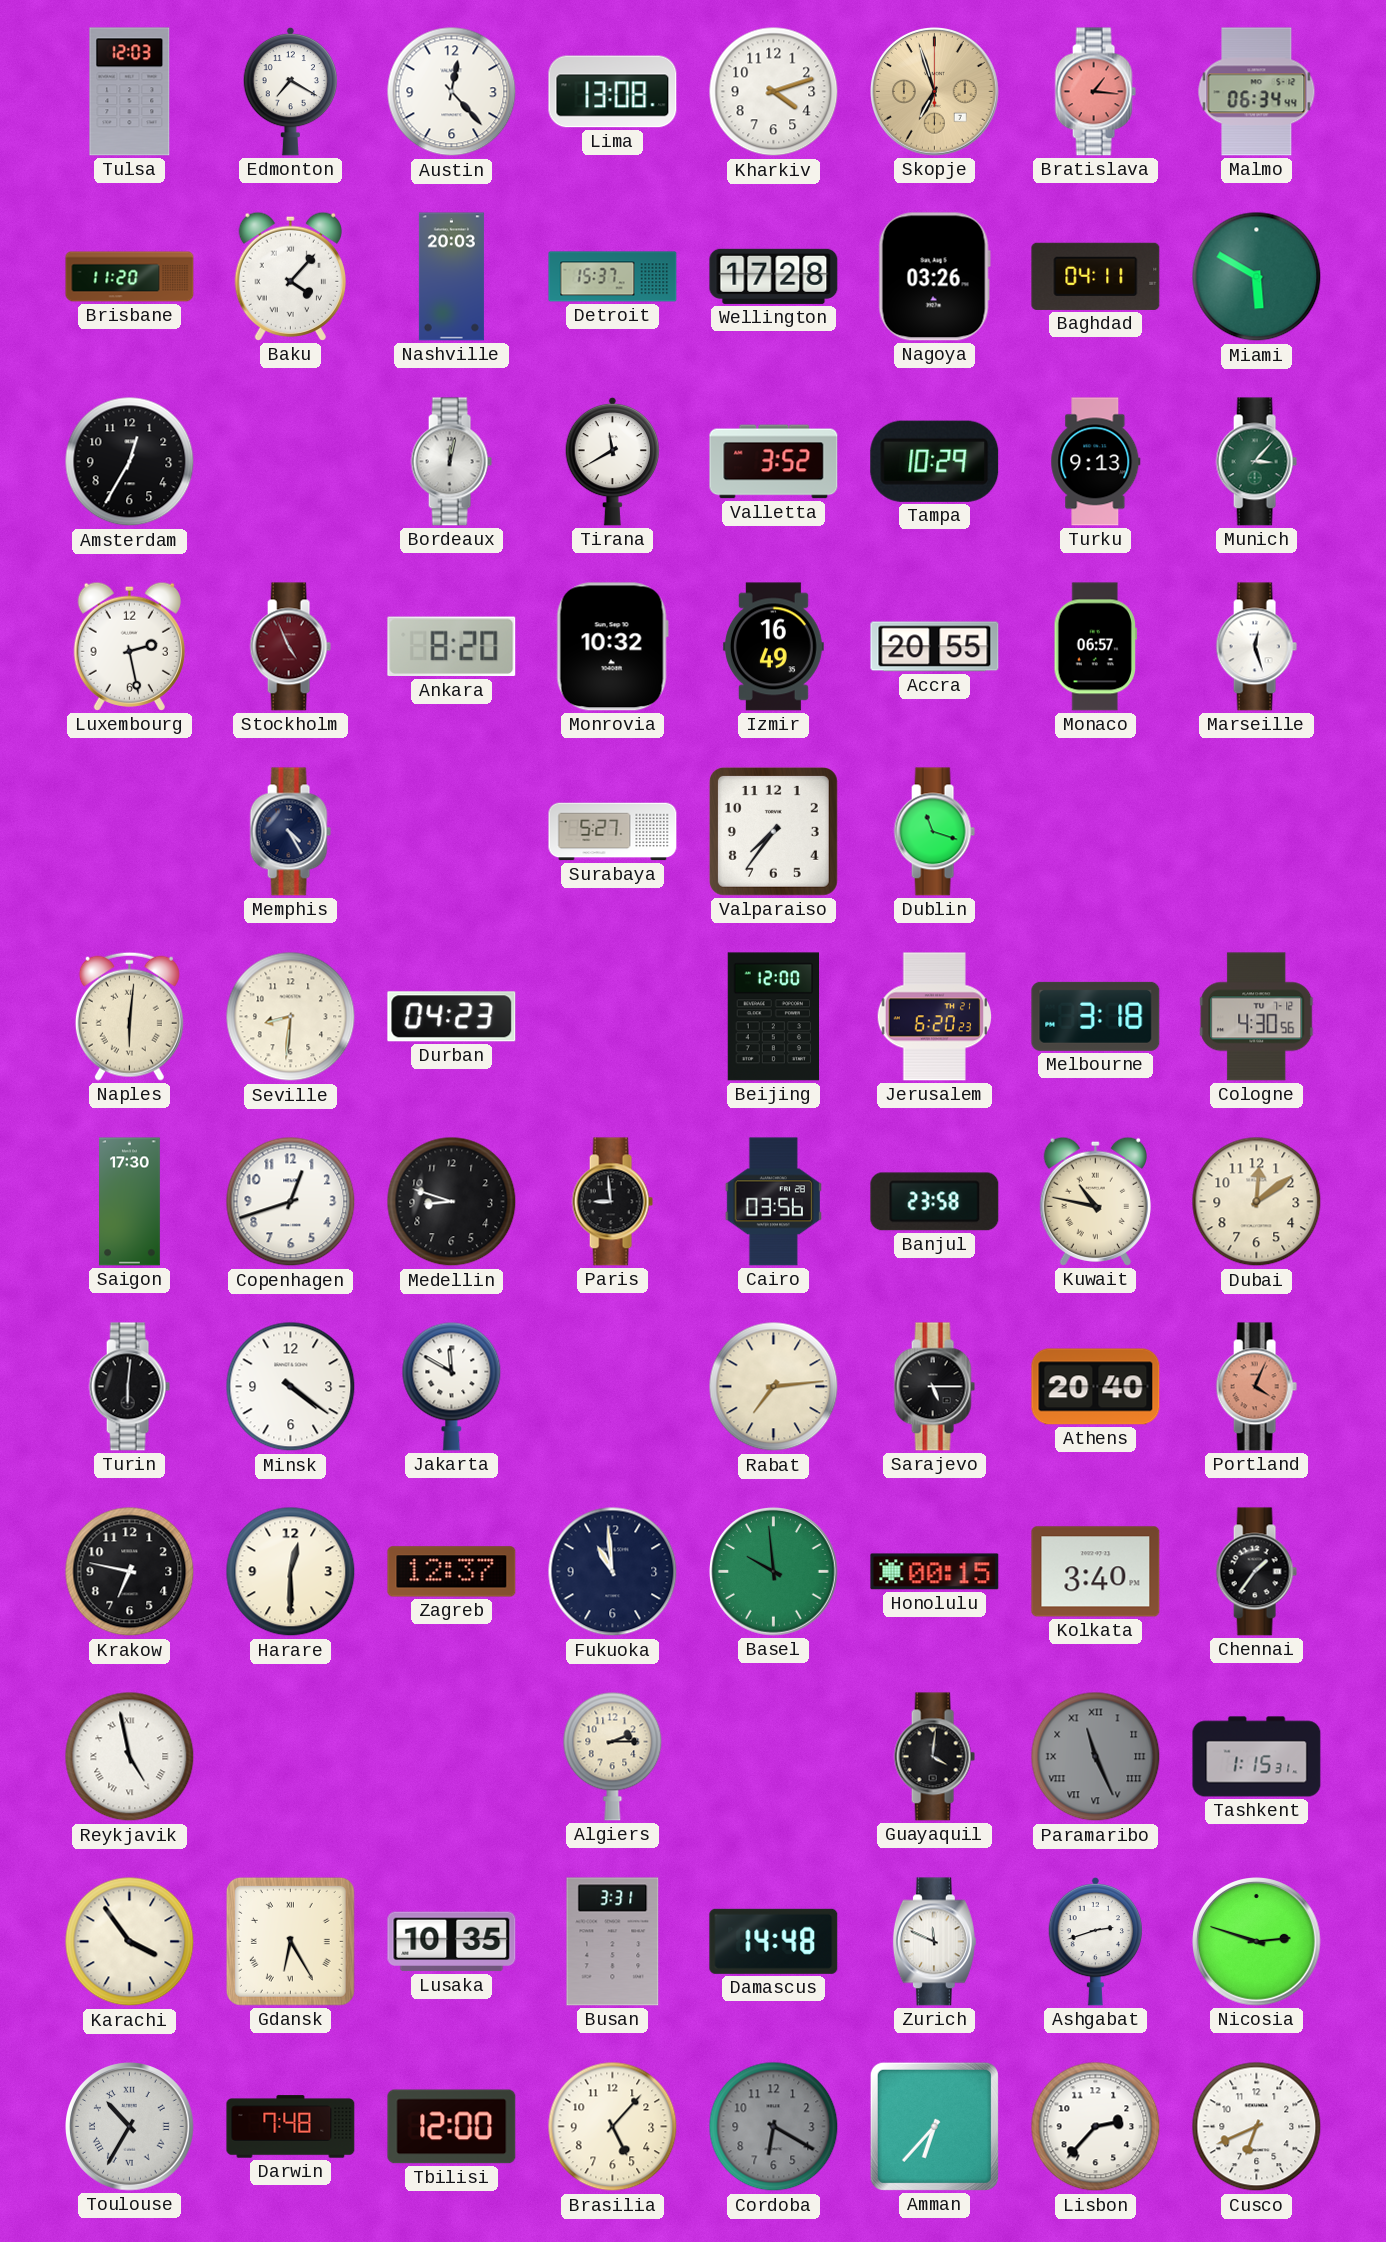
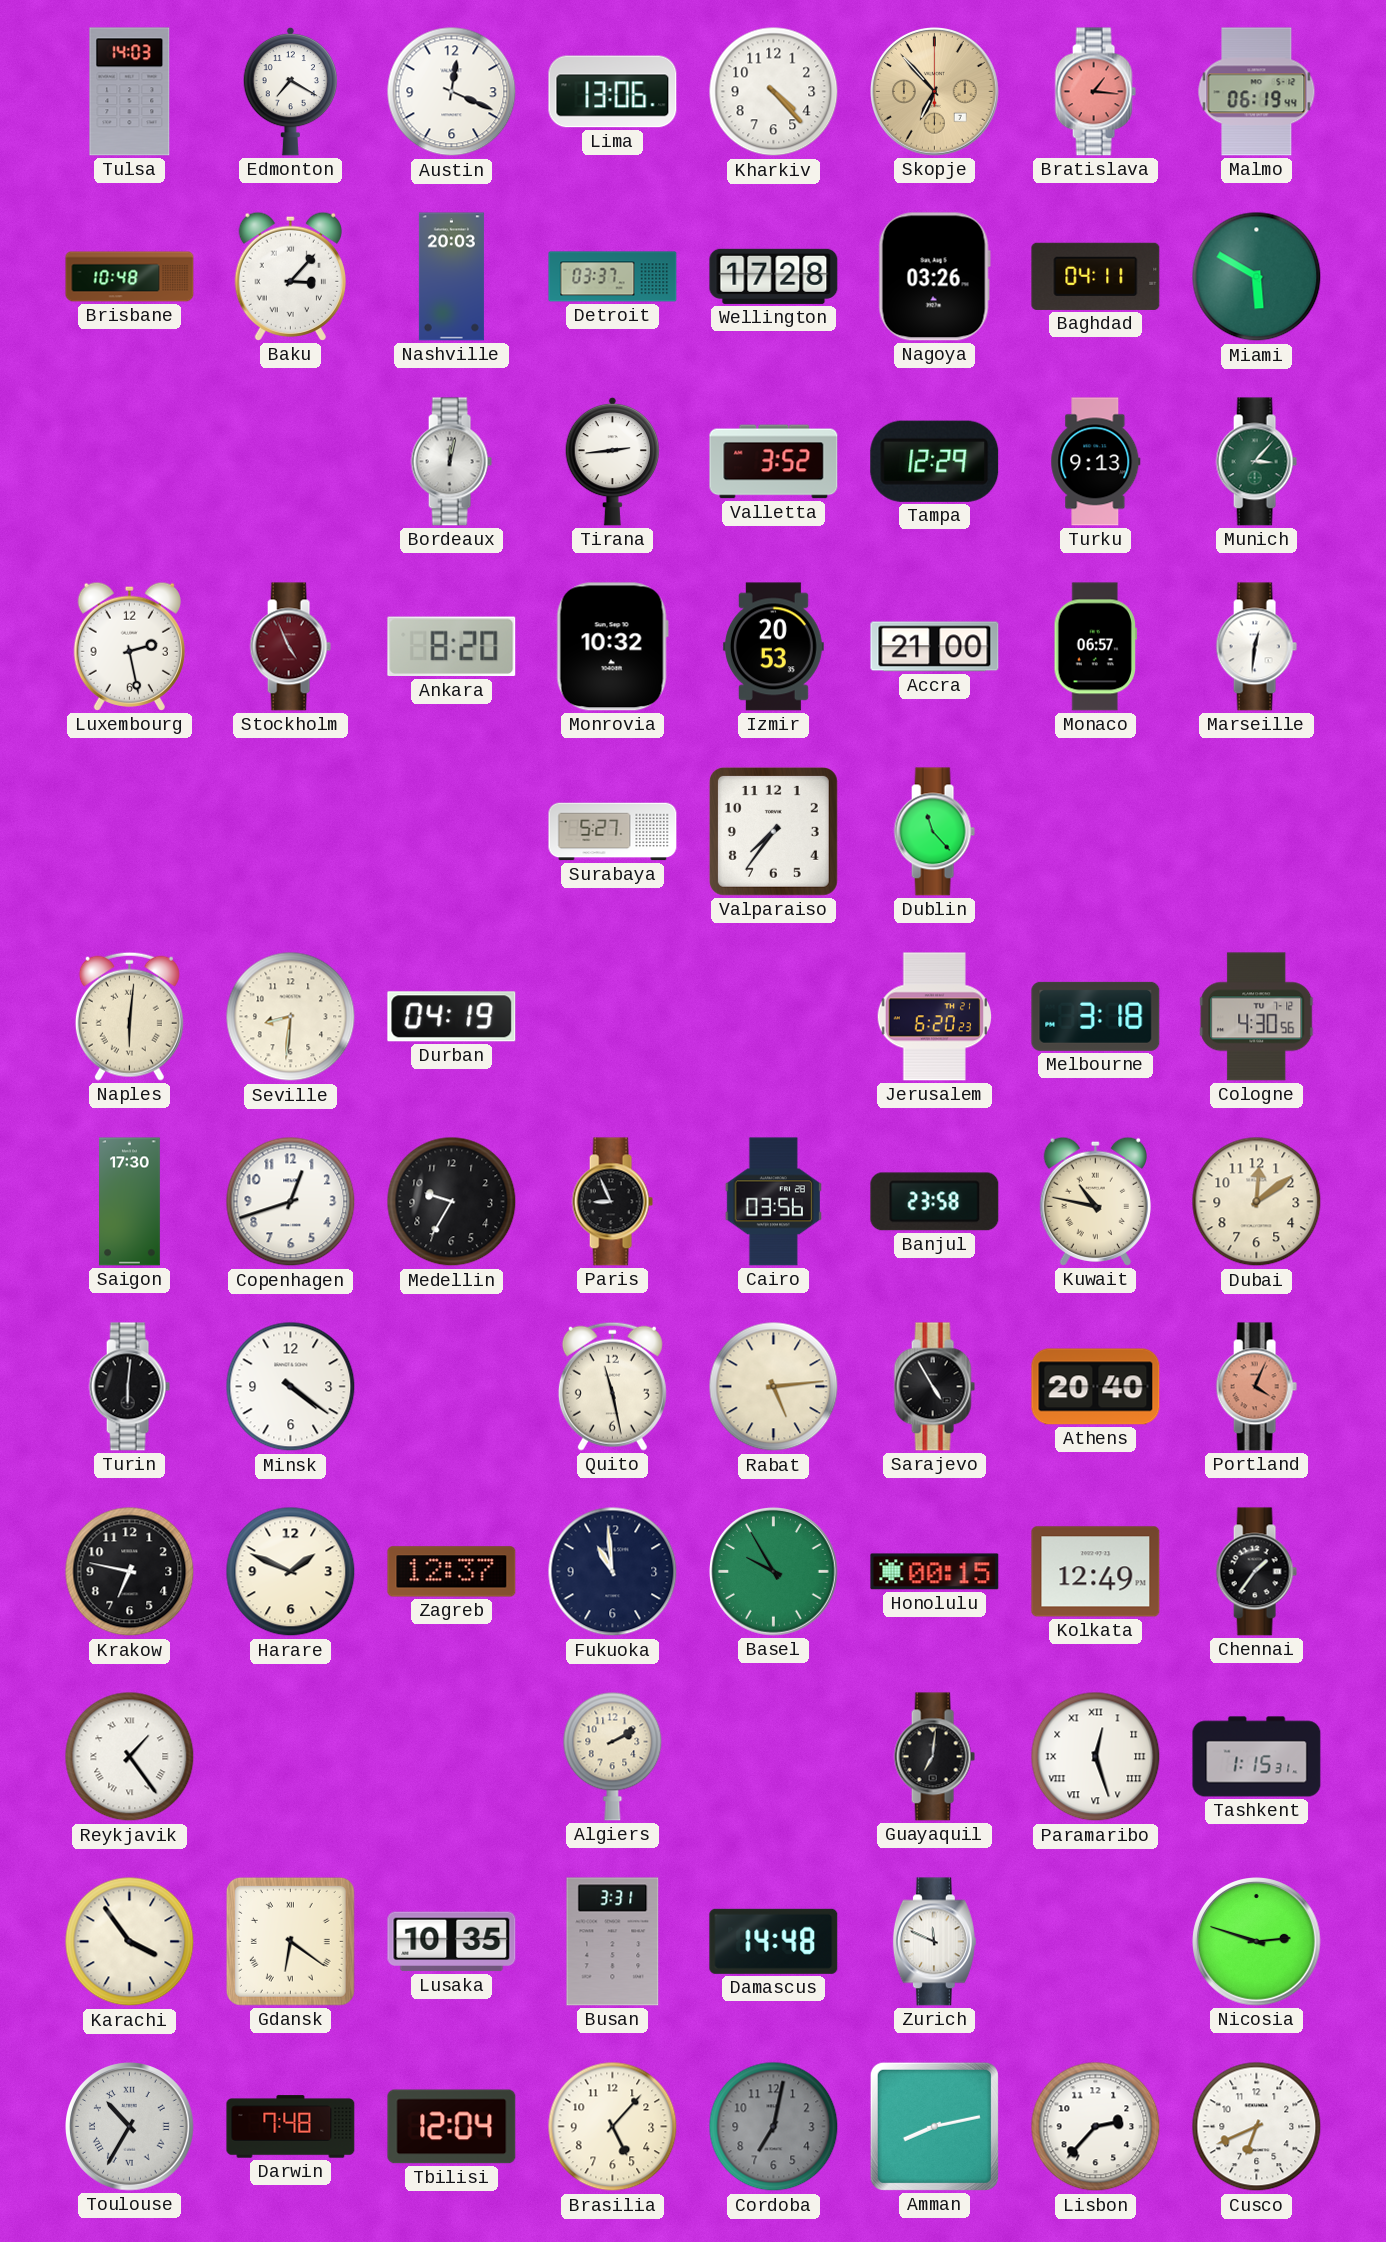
Tulsa: 12:03 -> 14:03
Austin: 12:23 -> 12:19
Lima: 13:08 -> 13:06
Kharkiv: 4:12 -> 4:23
Skopje: 6:57 -> 6:53
Malmo: 06:34 -> 06:19
Brisbane: 11:20 -> 10:48
Baku: 4:07 -> 3:07
Detroit: 15:37 -> 03:37
Amsterdam: 12:35 -> none
Tirana: 11:40 -> 2:44
Tampa: 10:29 -> 12:29
Izmir: 16:49 -> 20:53
Accra: 20:55 -> 21:00
Marseille: 12:27 -> 12:31
Memphis: 4:25 -> none
Dublin: 11:18 -> 11:23
Durban: 04:23 -> 04:19
Beijing: 12:00 -> none
Medellin: 8:48 -> 9:35
Paris: 8:59 -> 8:56
Jakarta: 11:50 -> none
Quito: none -> 11:28
Rabat: 7:14 -> 5:14
Sarajevo: 5:15 -> 4:55
Harare: 12:30 -> 1:49
Basel: 9:59 -> 9:55
Kolkata: 3:40 -> 12:49
Reykjavik: 4:58 -> 1:24
Algiers: 2:15 -> 2:10
Guayaquil: 4:01 -> 7:01
Paramaribo: 11:26 -> 12:27
Paramaribo dial: grey -> white
Gdansk: 6:25 -> 6:21
Ashgabat: 2:42 -> none
Tbilisi: 12:00 -> 12:04
Cordoba: 6:20 -> 7:02
Amman: 6:37 -> 8:13
